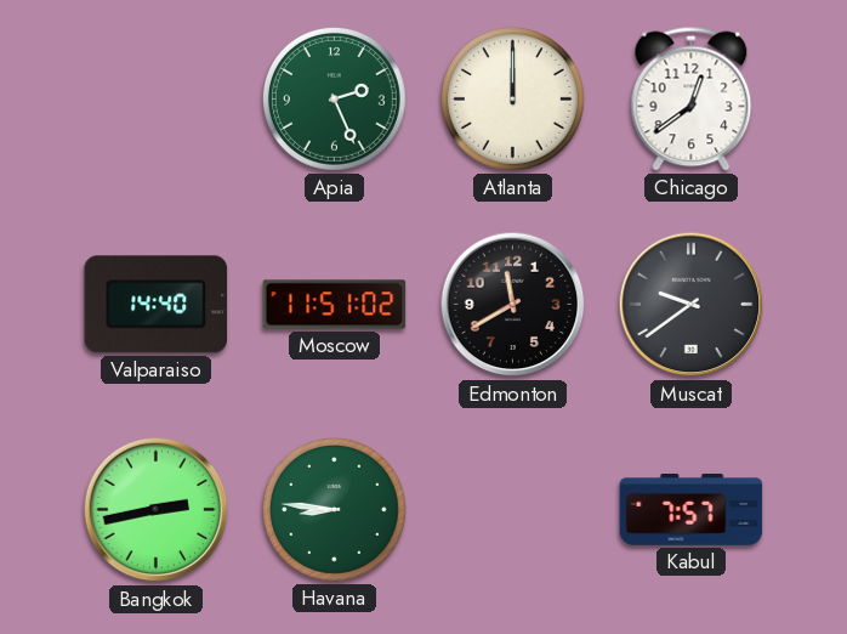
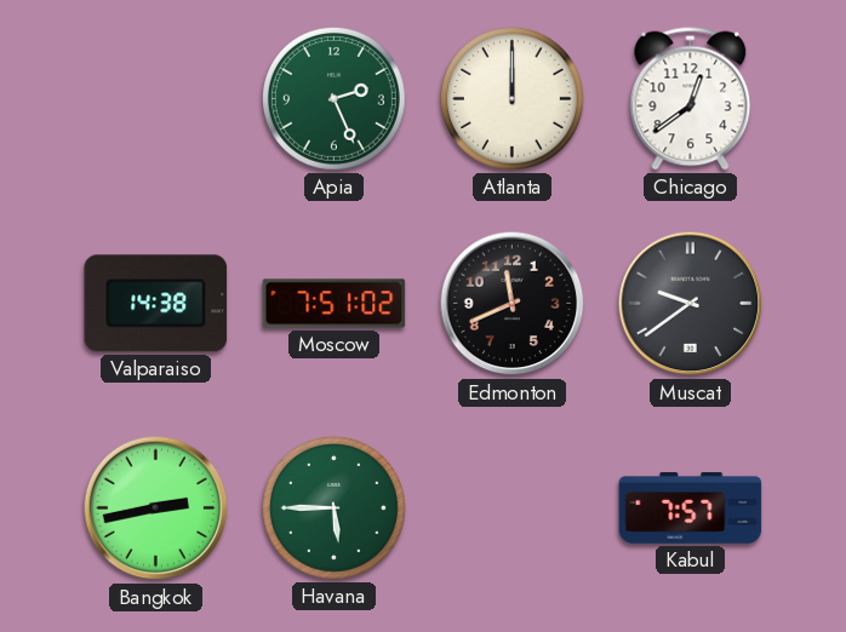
Valparaiso: 14:40 -> 14:38
Moscow: 11:51 -> 7:51
Edmonton: 11:40 -> 11:41
Havana: 8:46 -> 5:45
